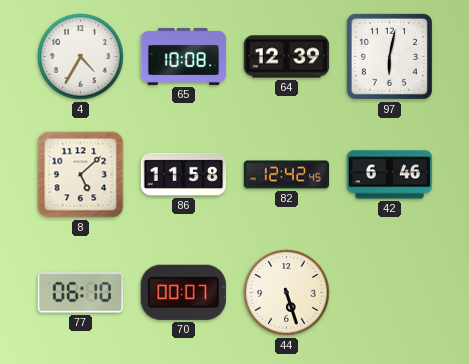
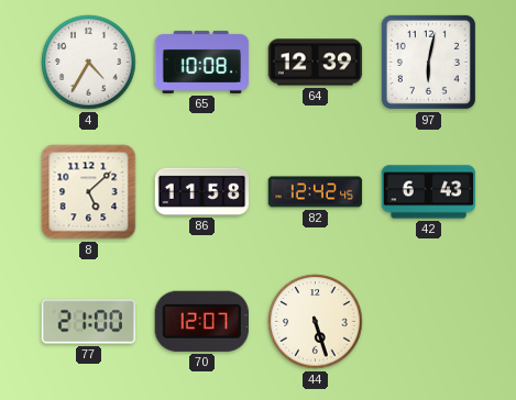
42: 6:46 -> 6:43
77: 06:10 -> 21:00
70: 00:07 -> 12:07
